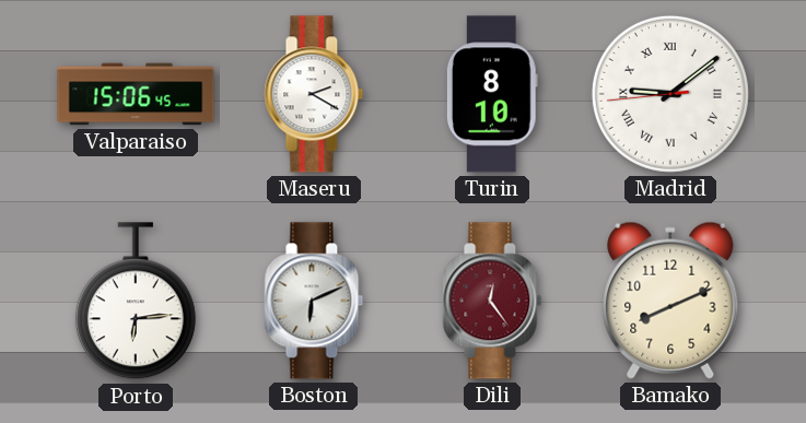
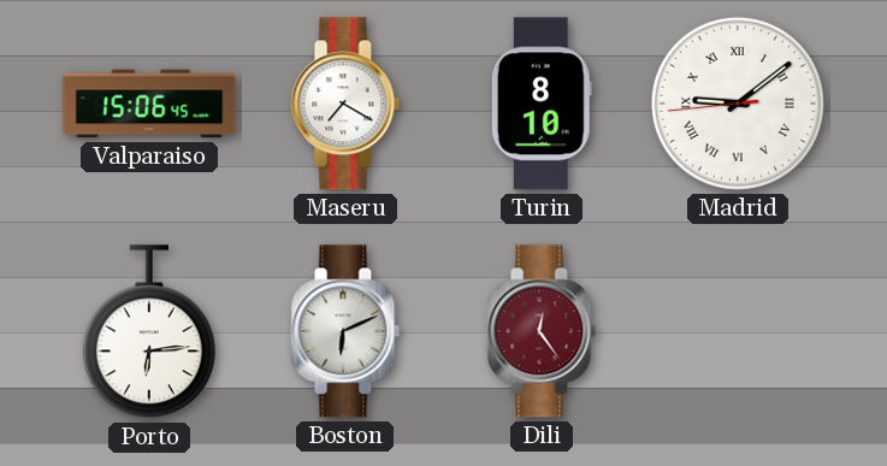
Maseru: 2:20 -> 7:20
Bamako: 8:11 -> none
